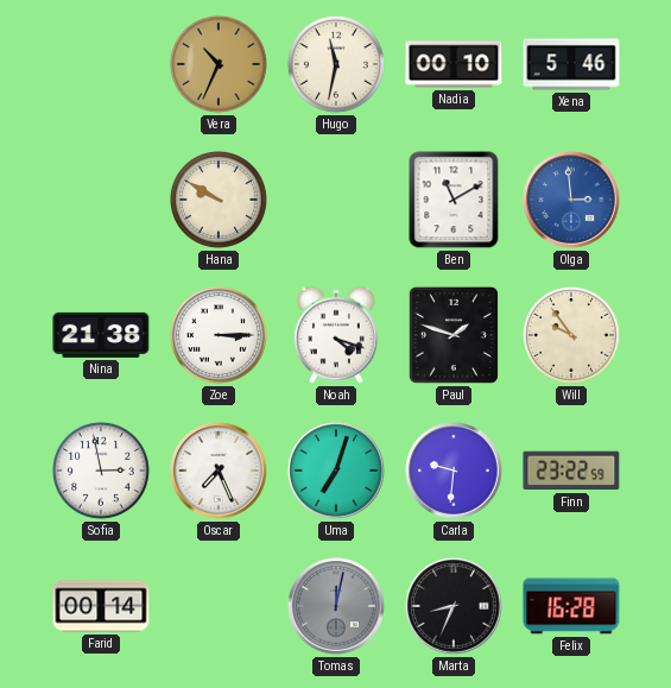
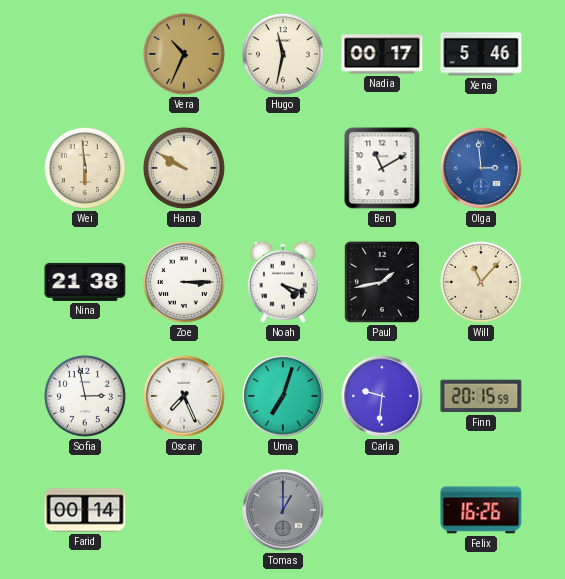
Nadia: 00:10 -> 00:17
Wei: none -> 5:59
Paul: 1:48 -> 1:43
Will: 9:54 -> 11:07
Finn: 23:22 -> 20:15
Tomas: 12:02 -> 1:00
Marta: 8:34 -> none
Felix: 16:28 -> 16:26
